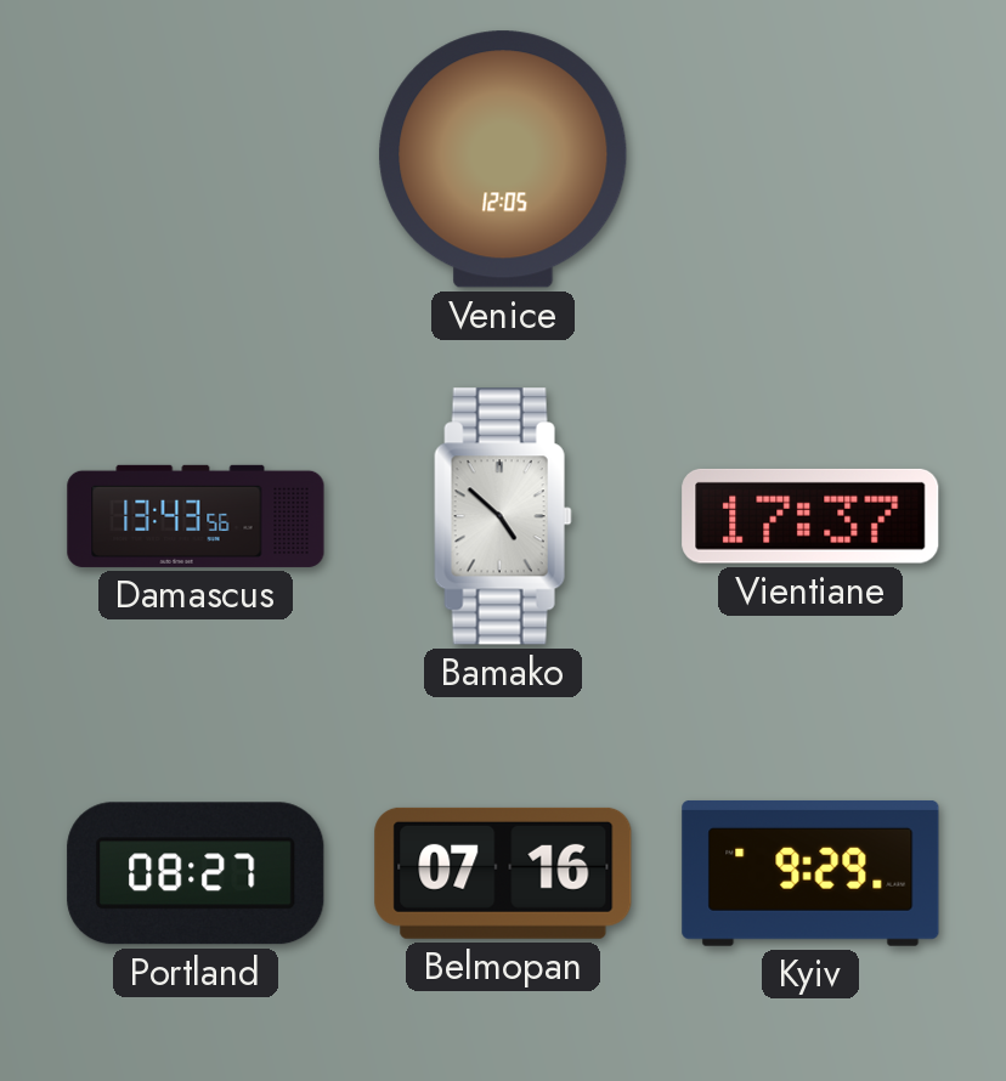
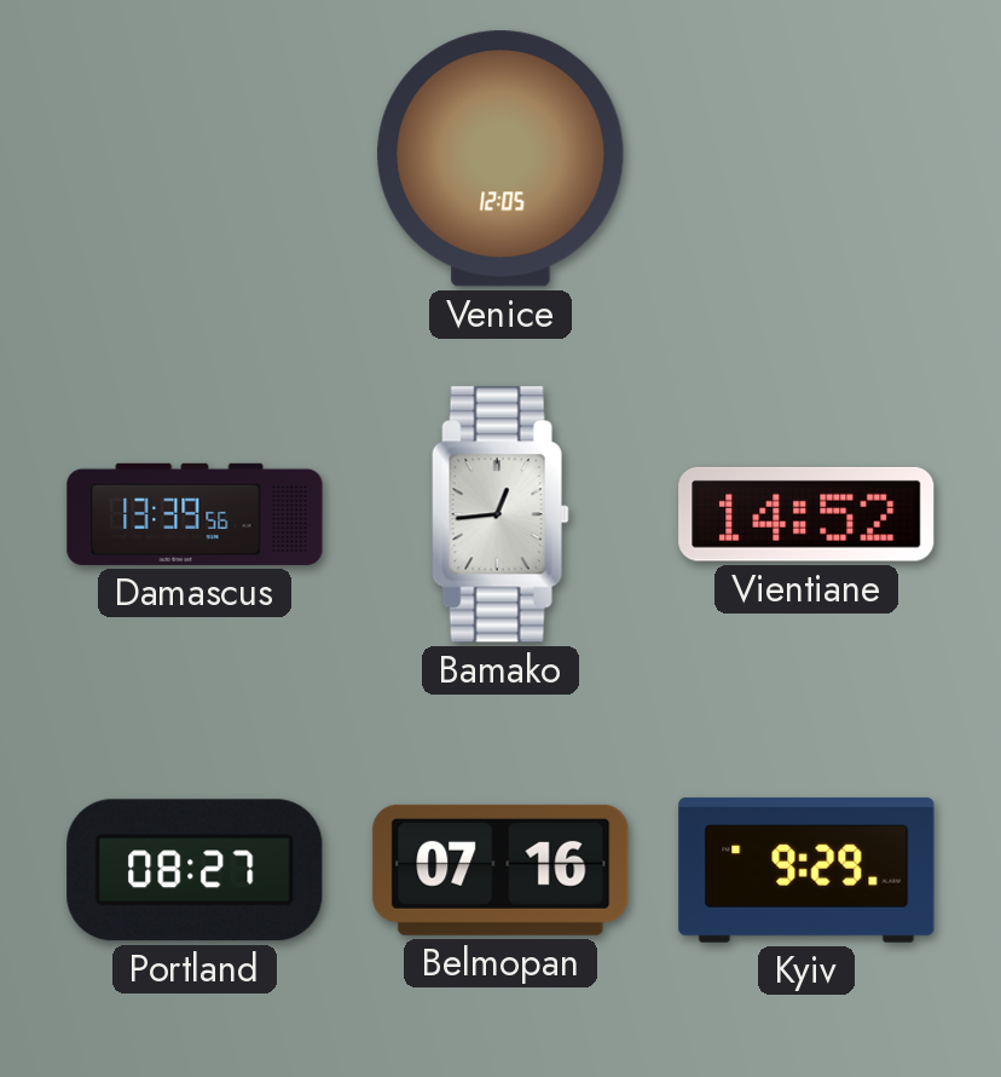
Damascus: 13:43 -> 13:39
Bamako: 4:52 -> 12:44
Vientiane: 17:37 -> 14:52
